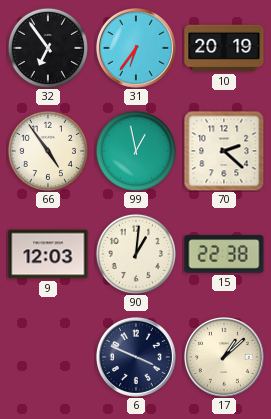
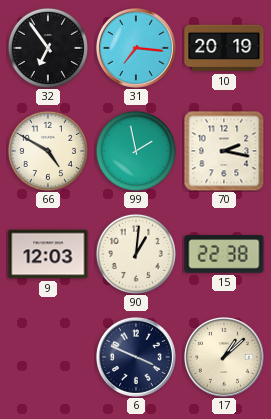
31: 6:36 -> 7:16
66: 4:54 -> 4:50
99: 12:58 -> 1:58
70: 2:22 -> 2:17
